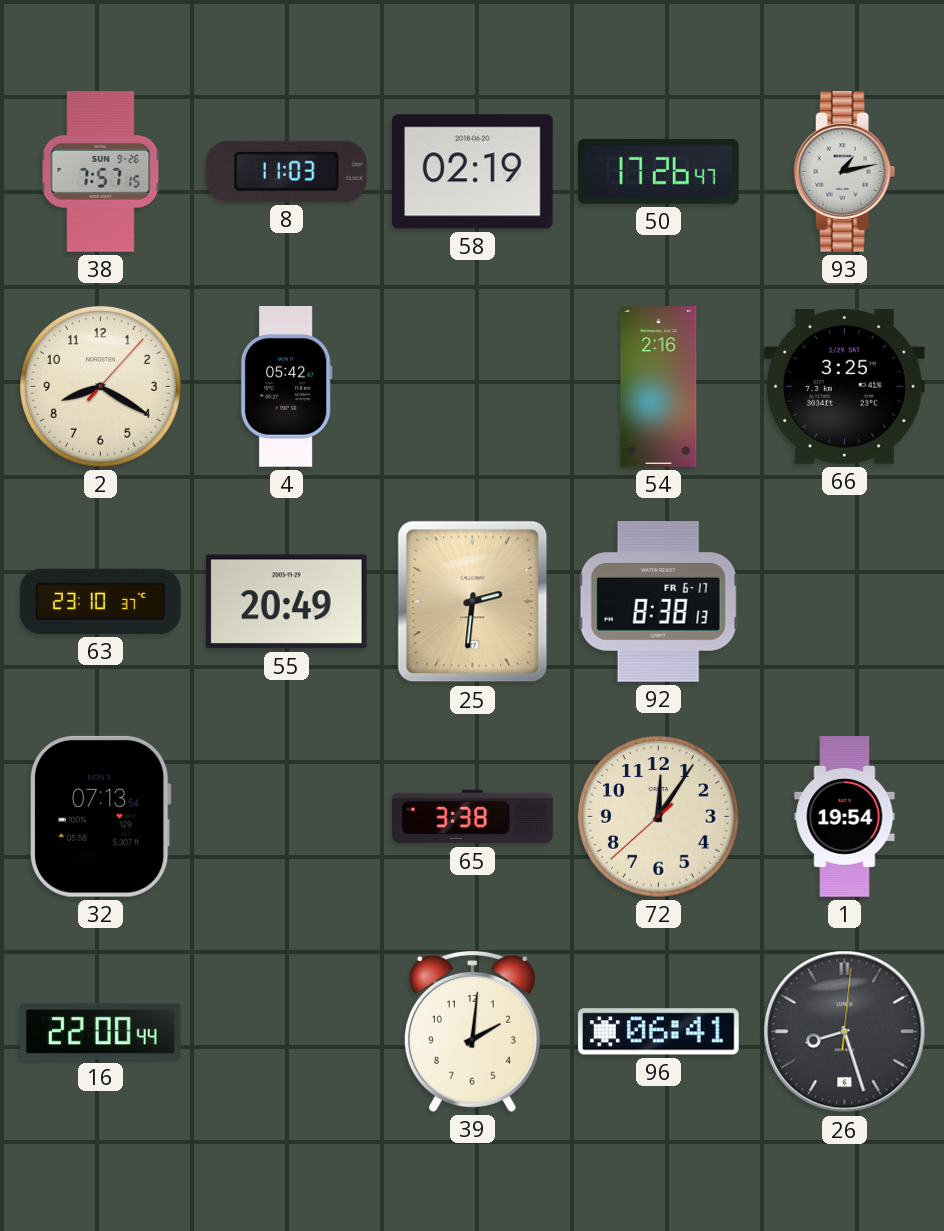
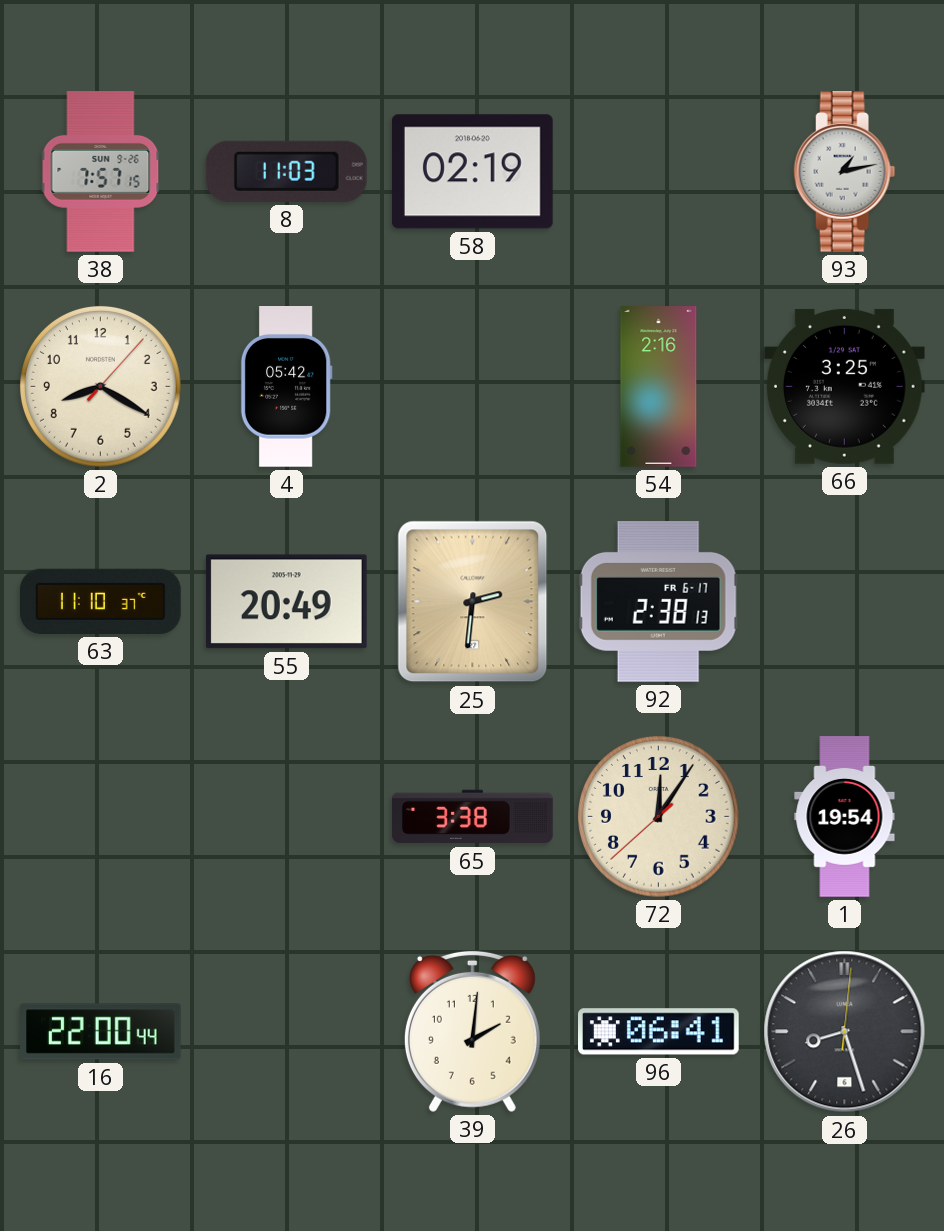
50: 17:26 -> none
63: 23:10 -> 11:10
92: 8:38 -> 2:38
32: 07:13 -> none
